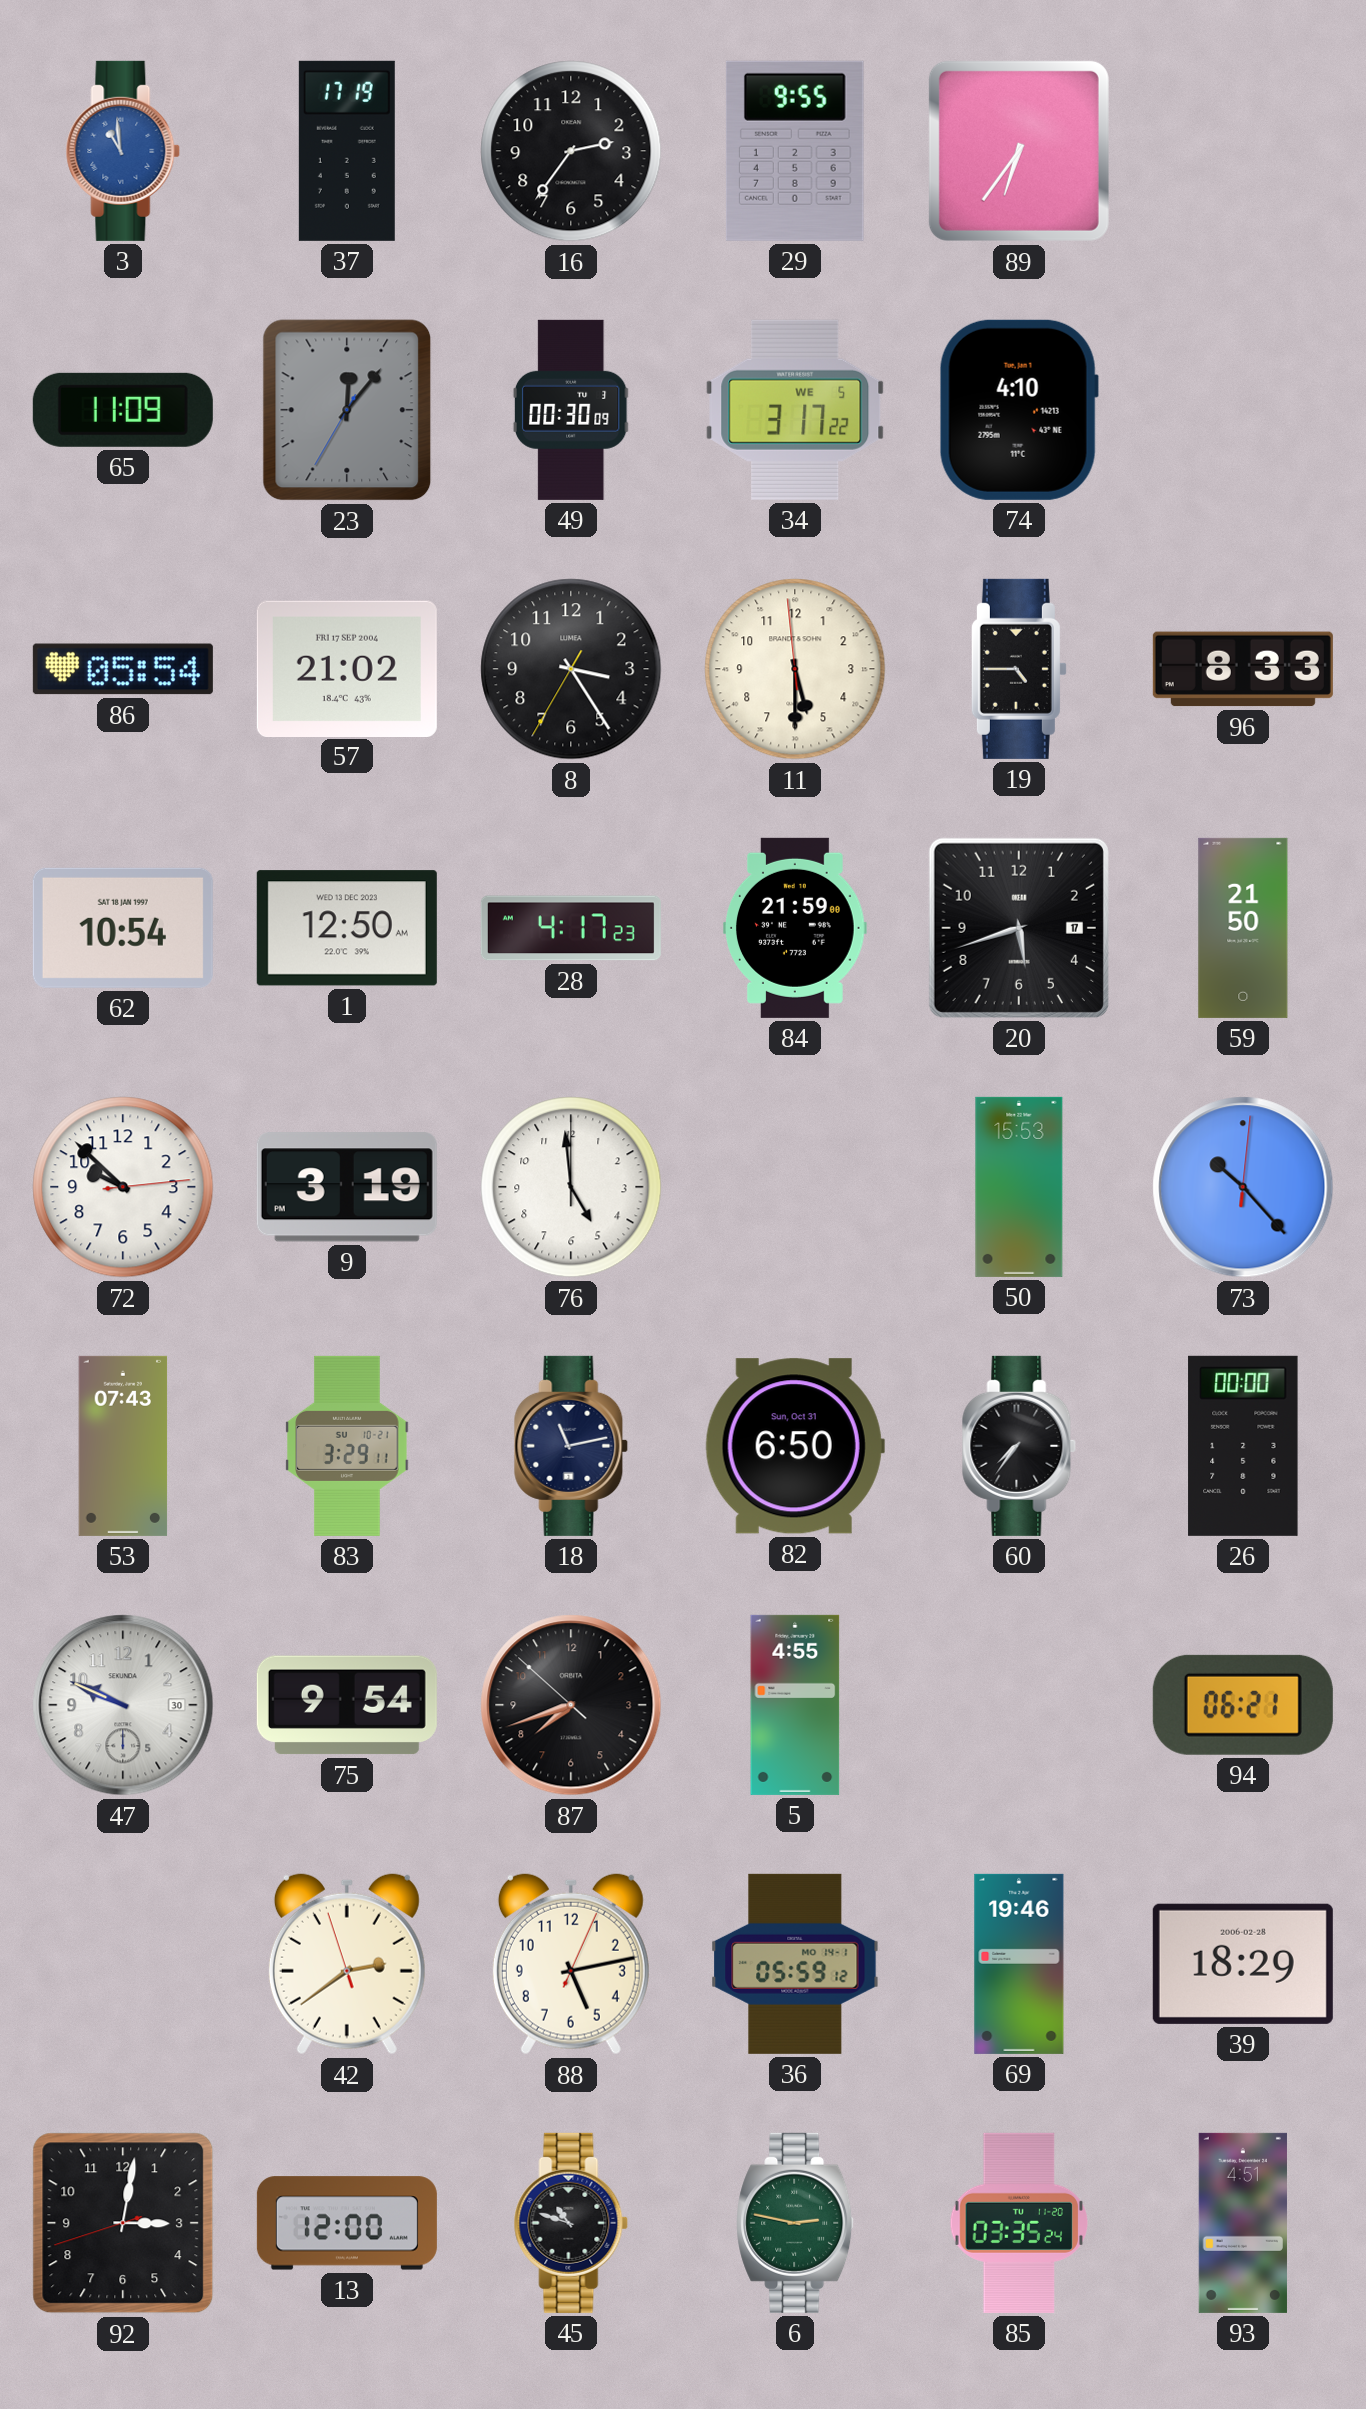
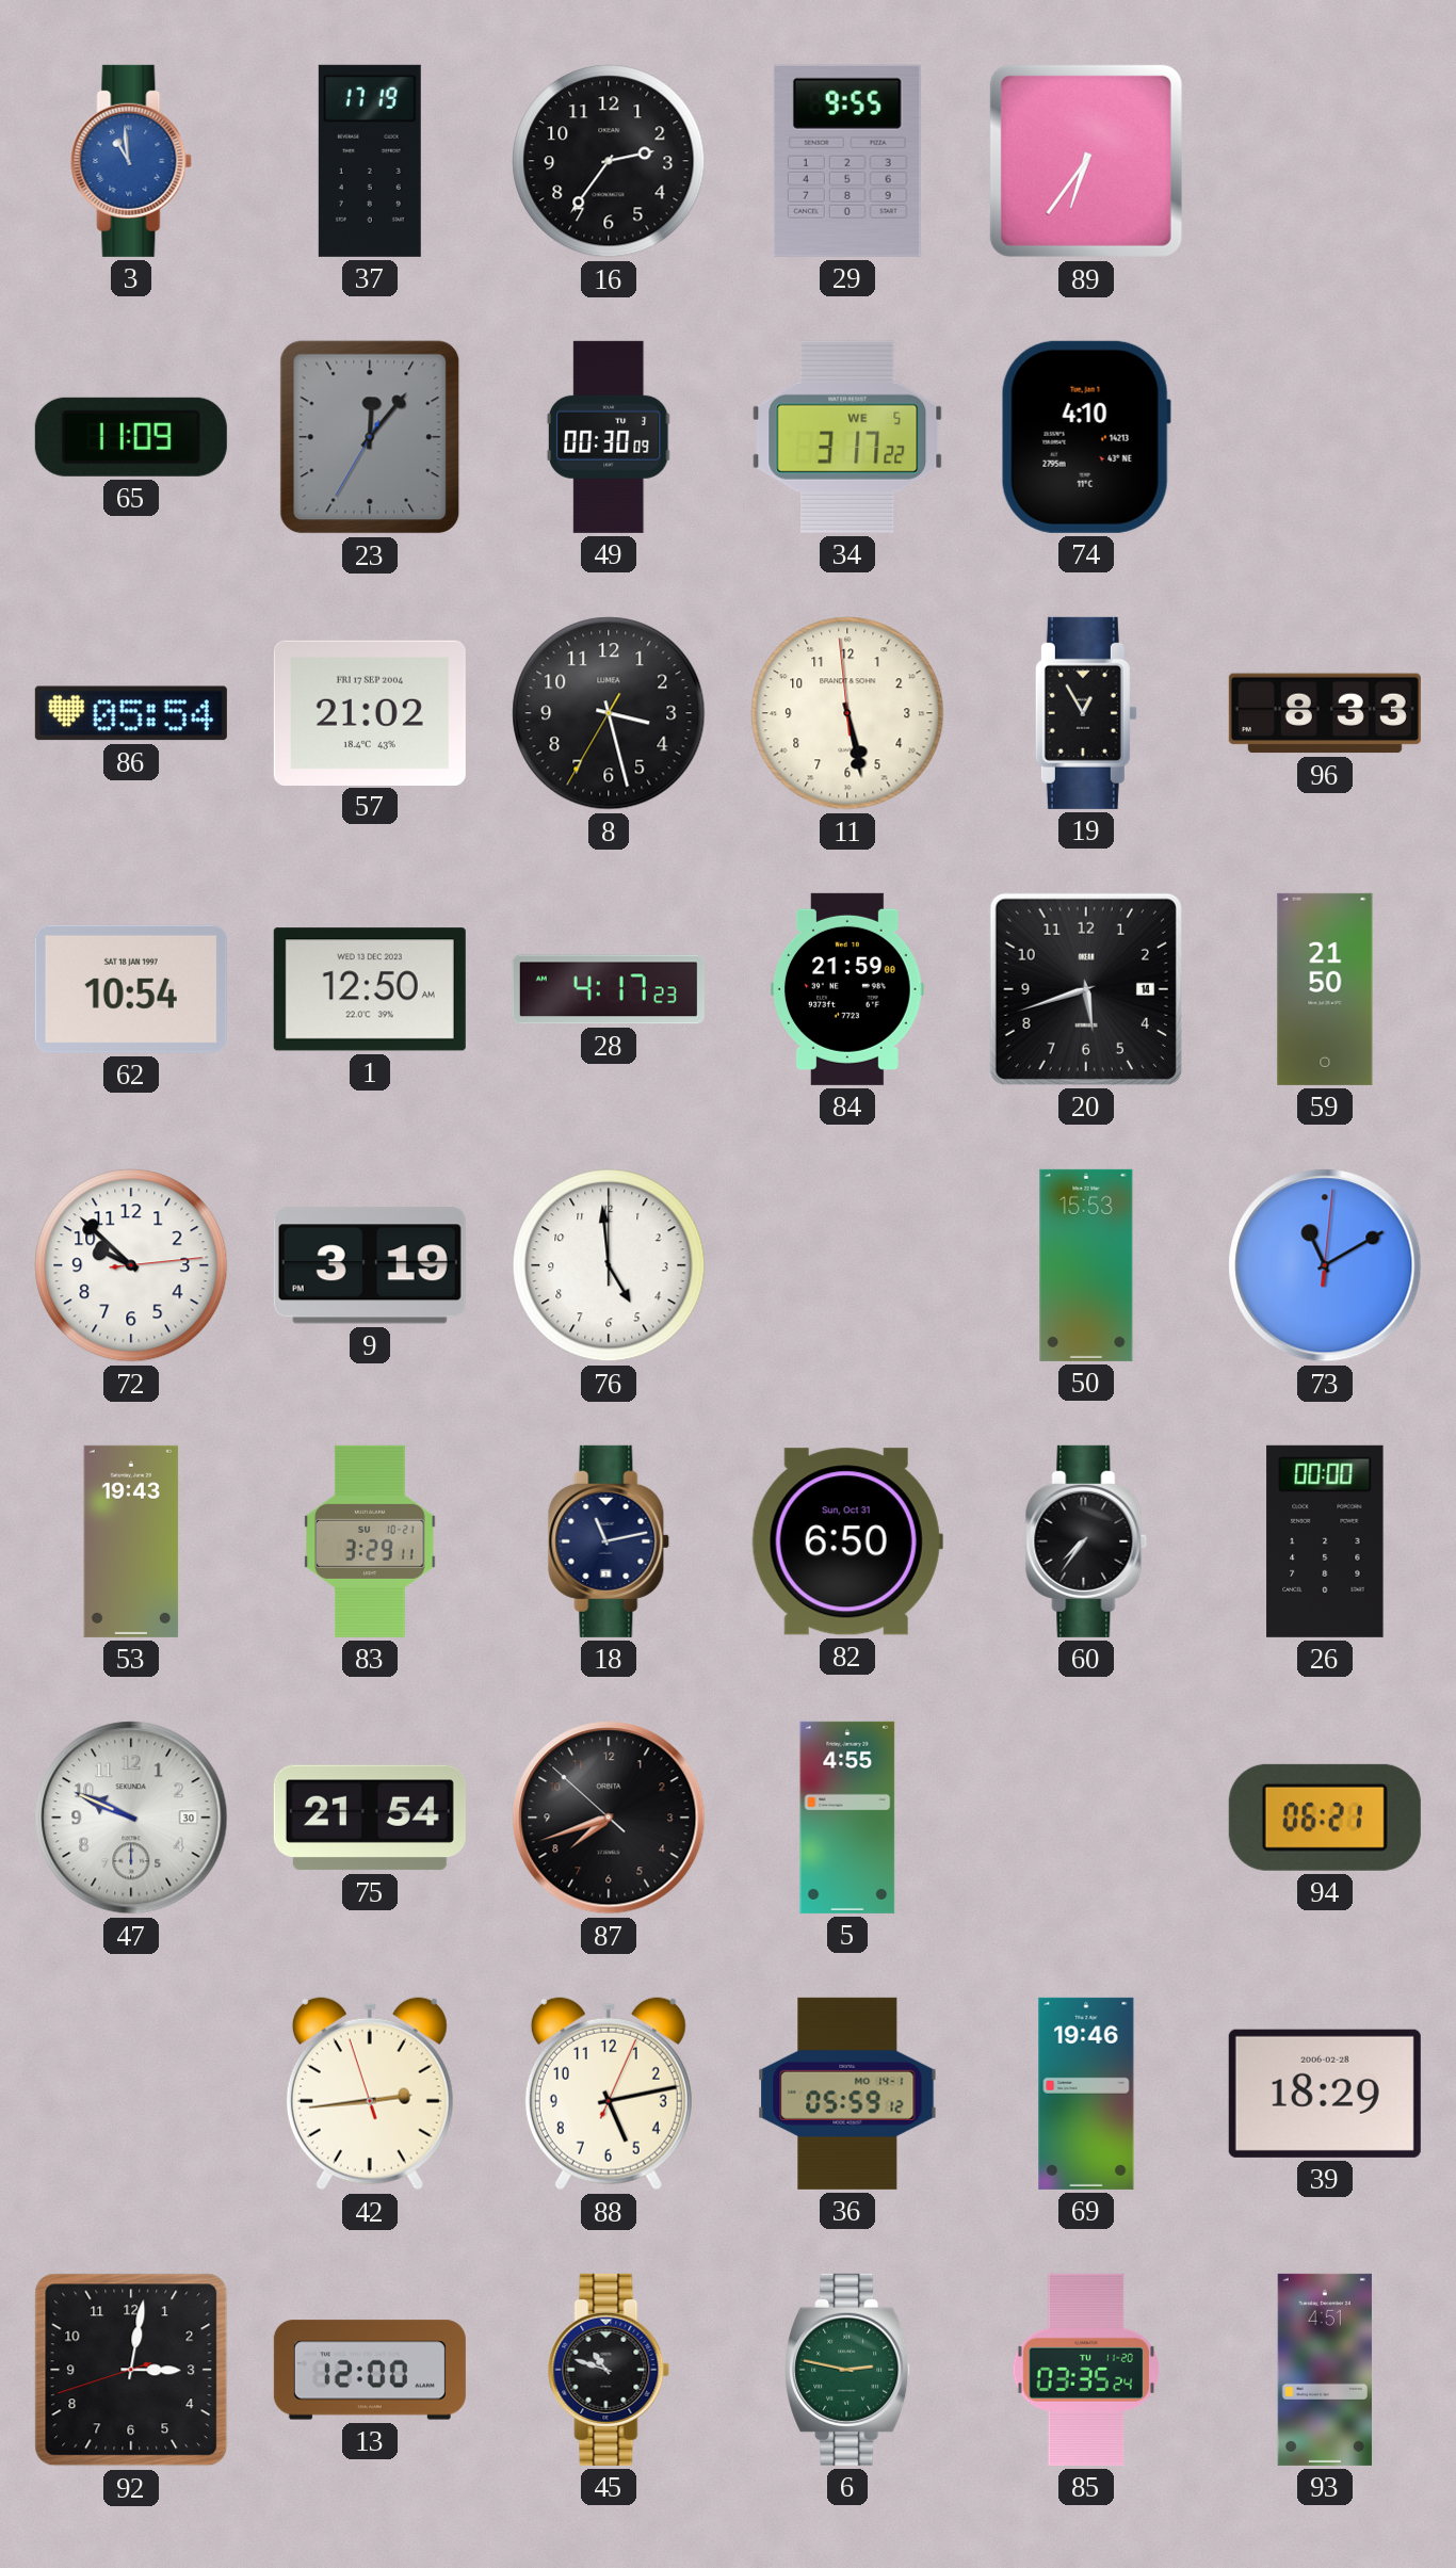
8: 3:24 -> 3:27
11: 5:29 -> 5:27
19: 4:45 -> 12:55
20 date: 17 -> 14
73: 10:23 -> 11:10
53: 07:43 -> 19:43
75: 9:54 -> 21:54
42: 2:38 -> 2:43
